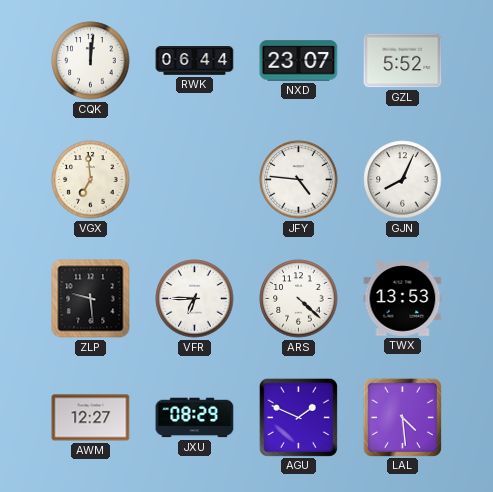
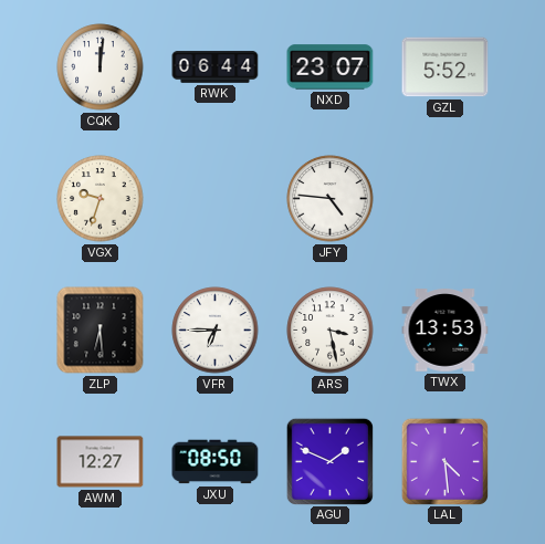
VGX: 6:59 -> 9:33
GJN: 8:04 -> none
ZLP: 9:29 -> 6:29
ARS: 4:22 -> 3:28
JXU: 08:29 -> 08:50
